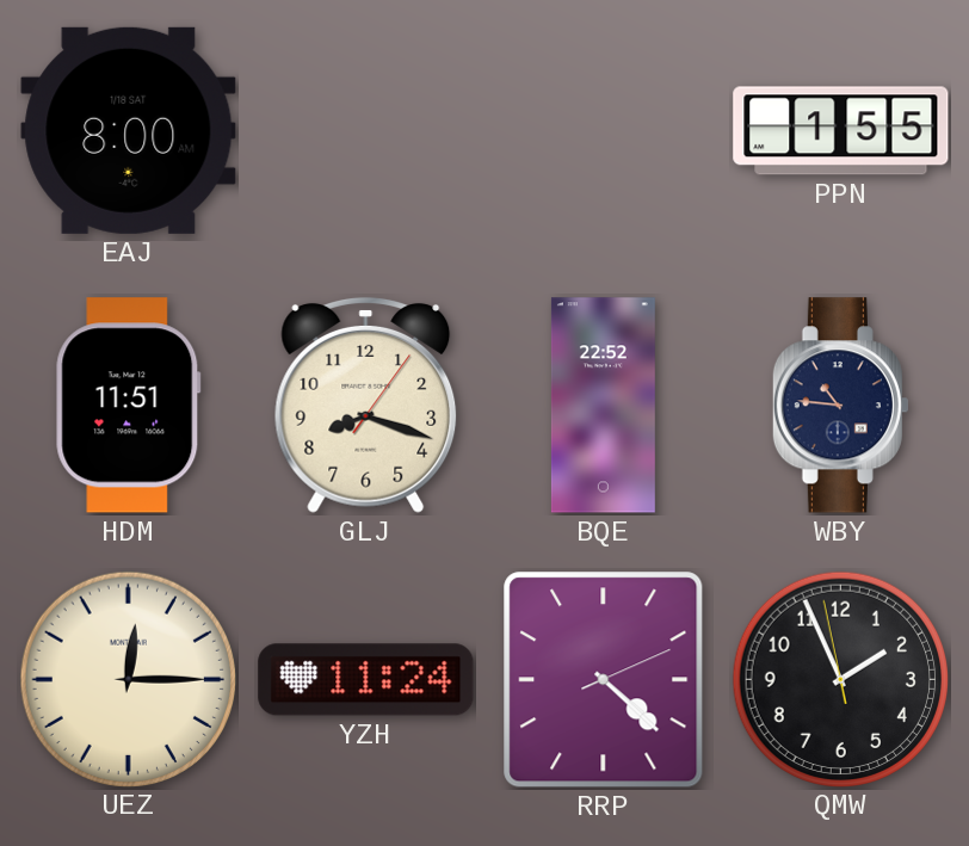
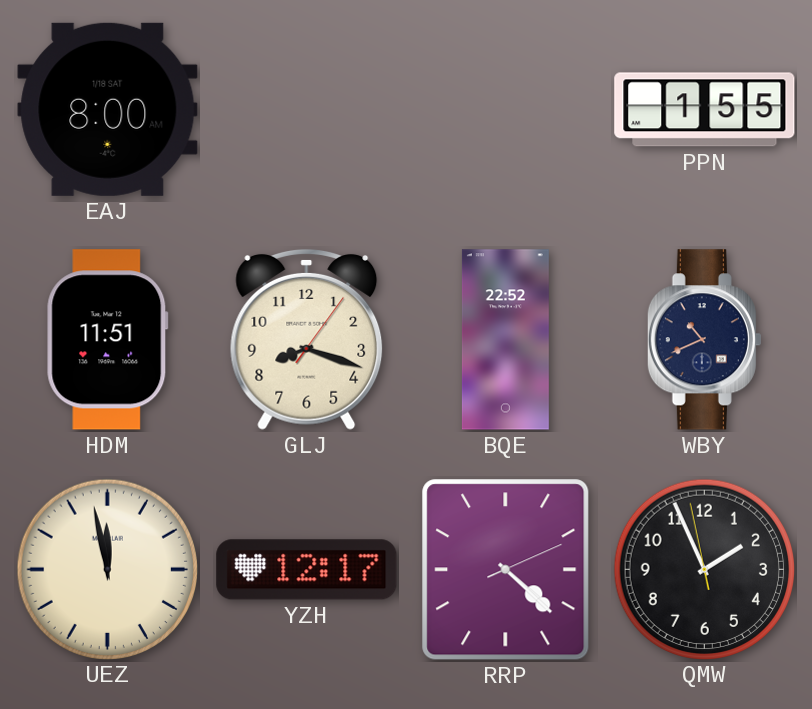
WBY: 10:46 -> 10:41
UEZ: 12:15 -> 11:58
YZH: 11:24 -> 12:17
